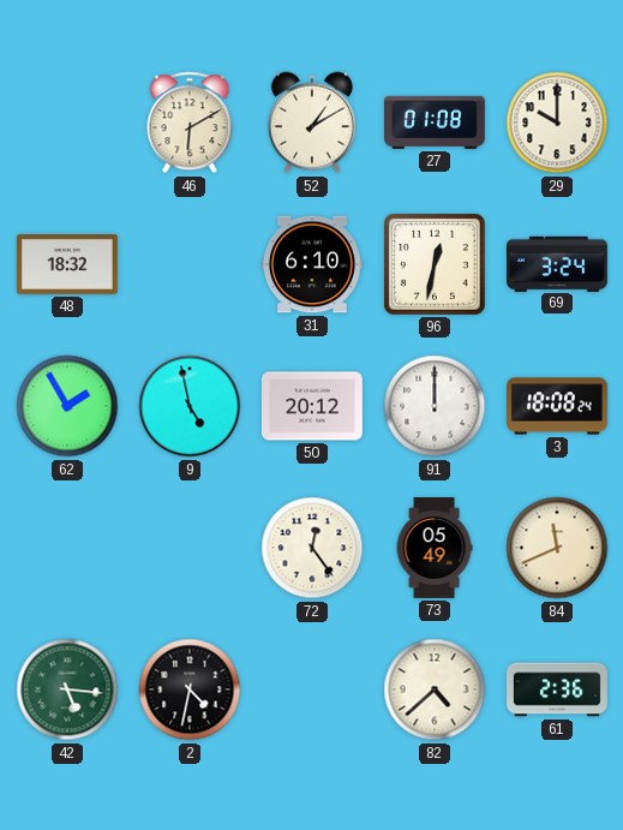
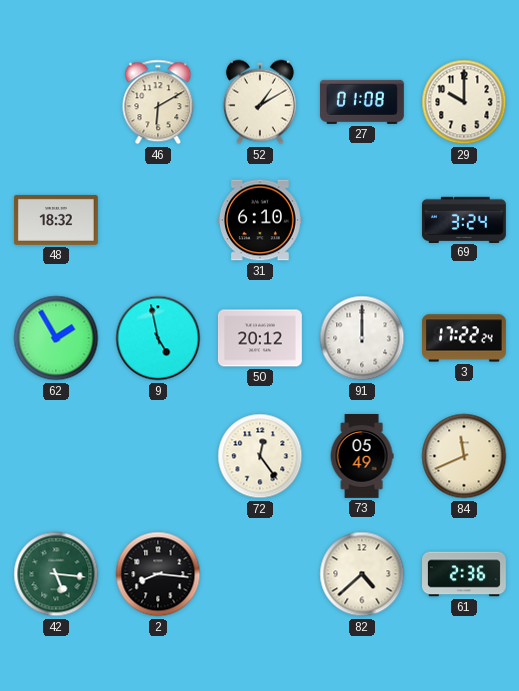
96: 12:32 -> none
3: 18:08 -> 17:22
2: 4:32 -> 8:16
